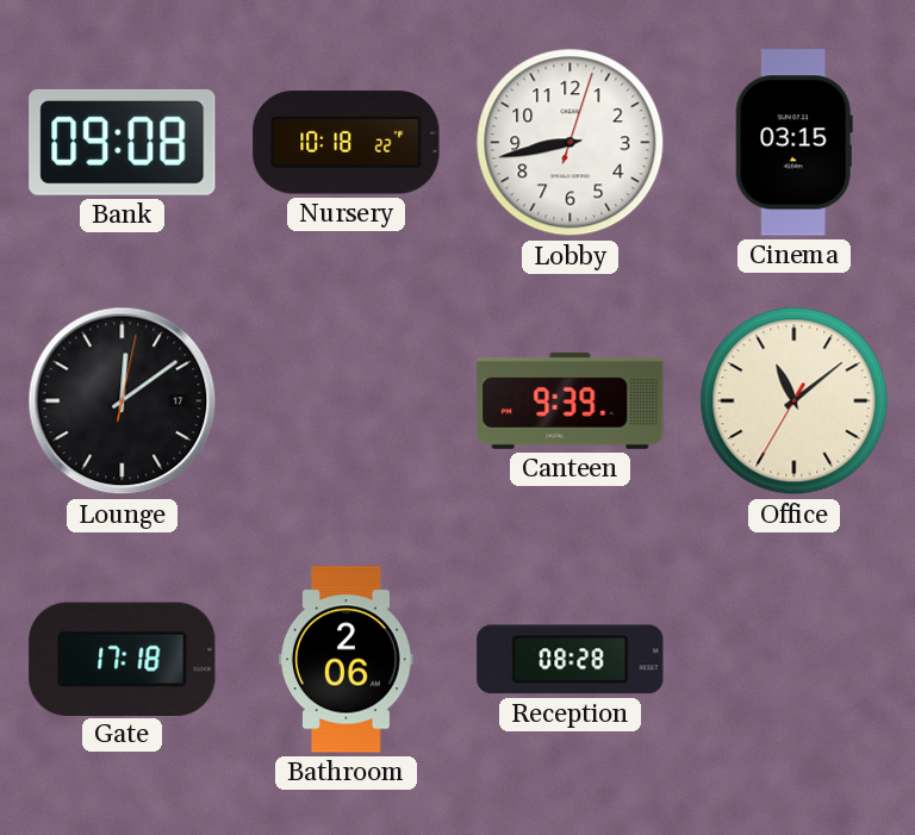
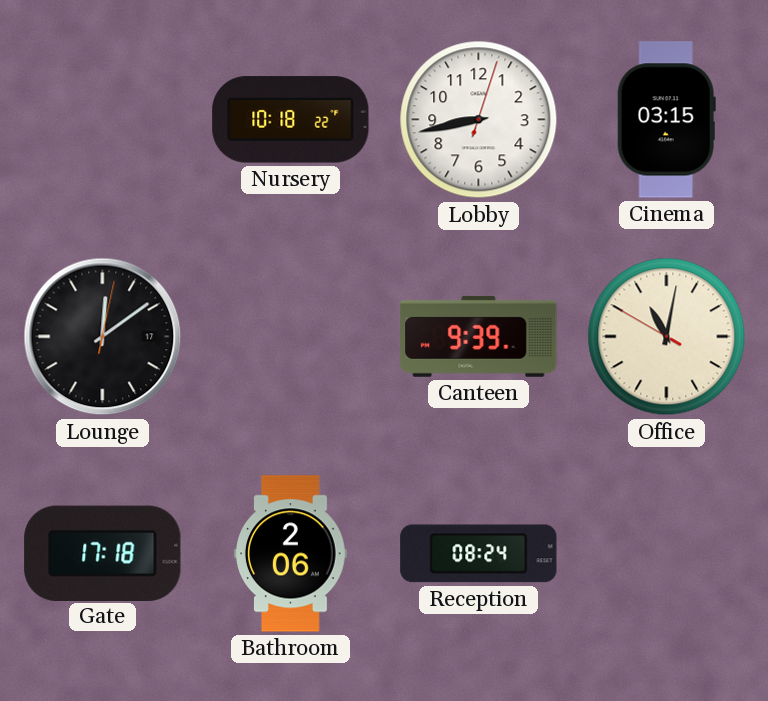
Bank: 09:08 -> none
Office: 11:08 -> 11:01
Reception: 08:28 -> 08:24
